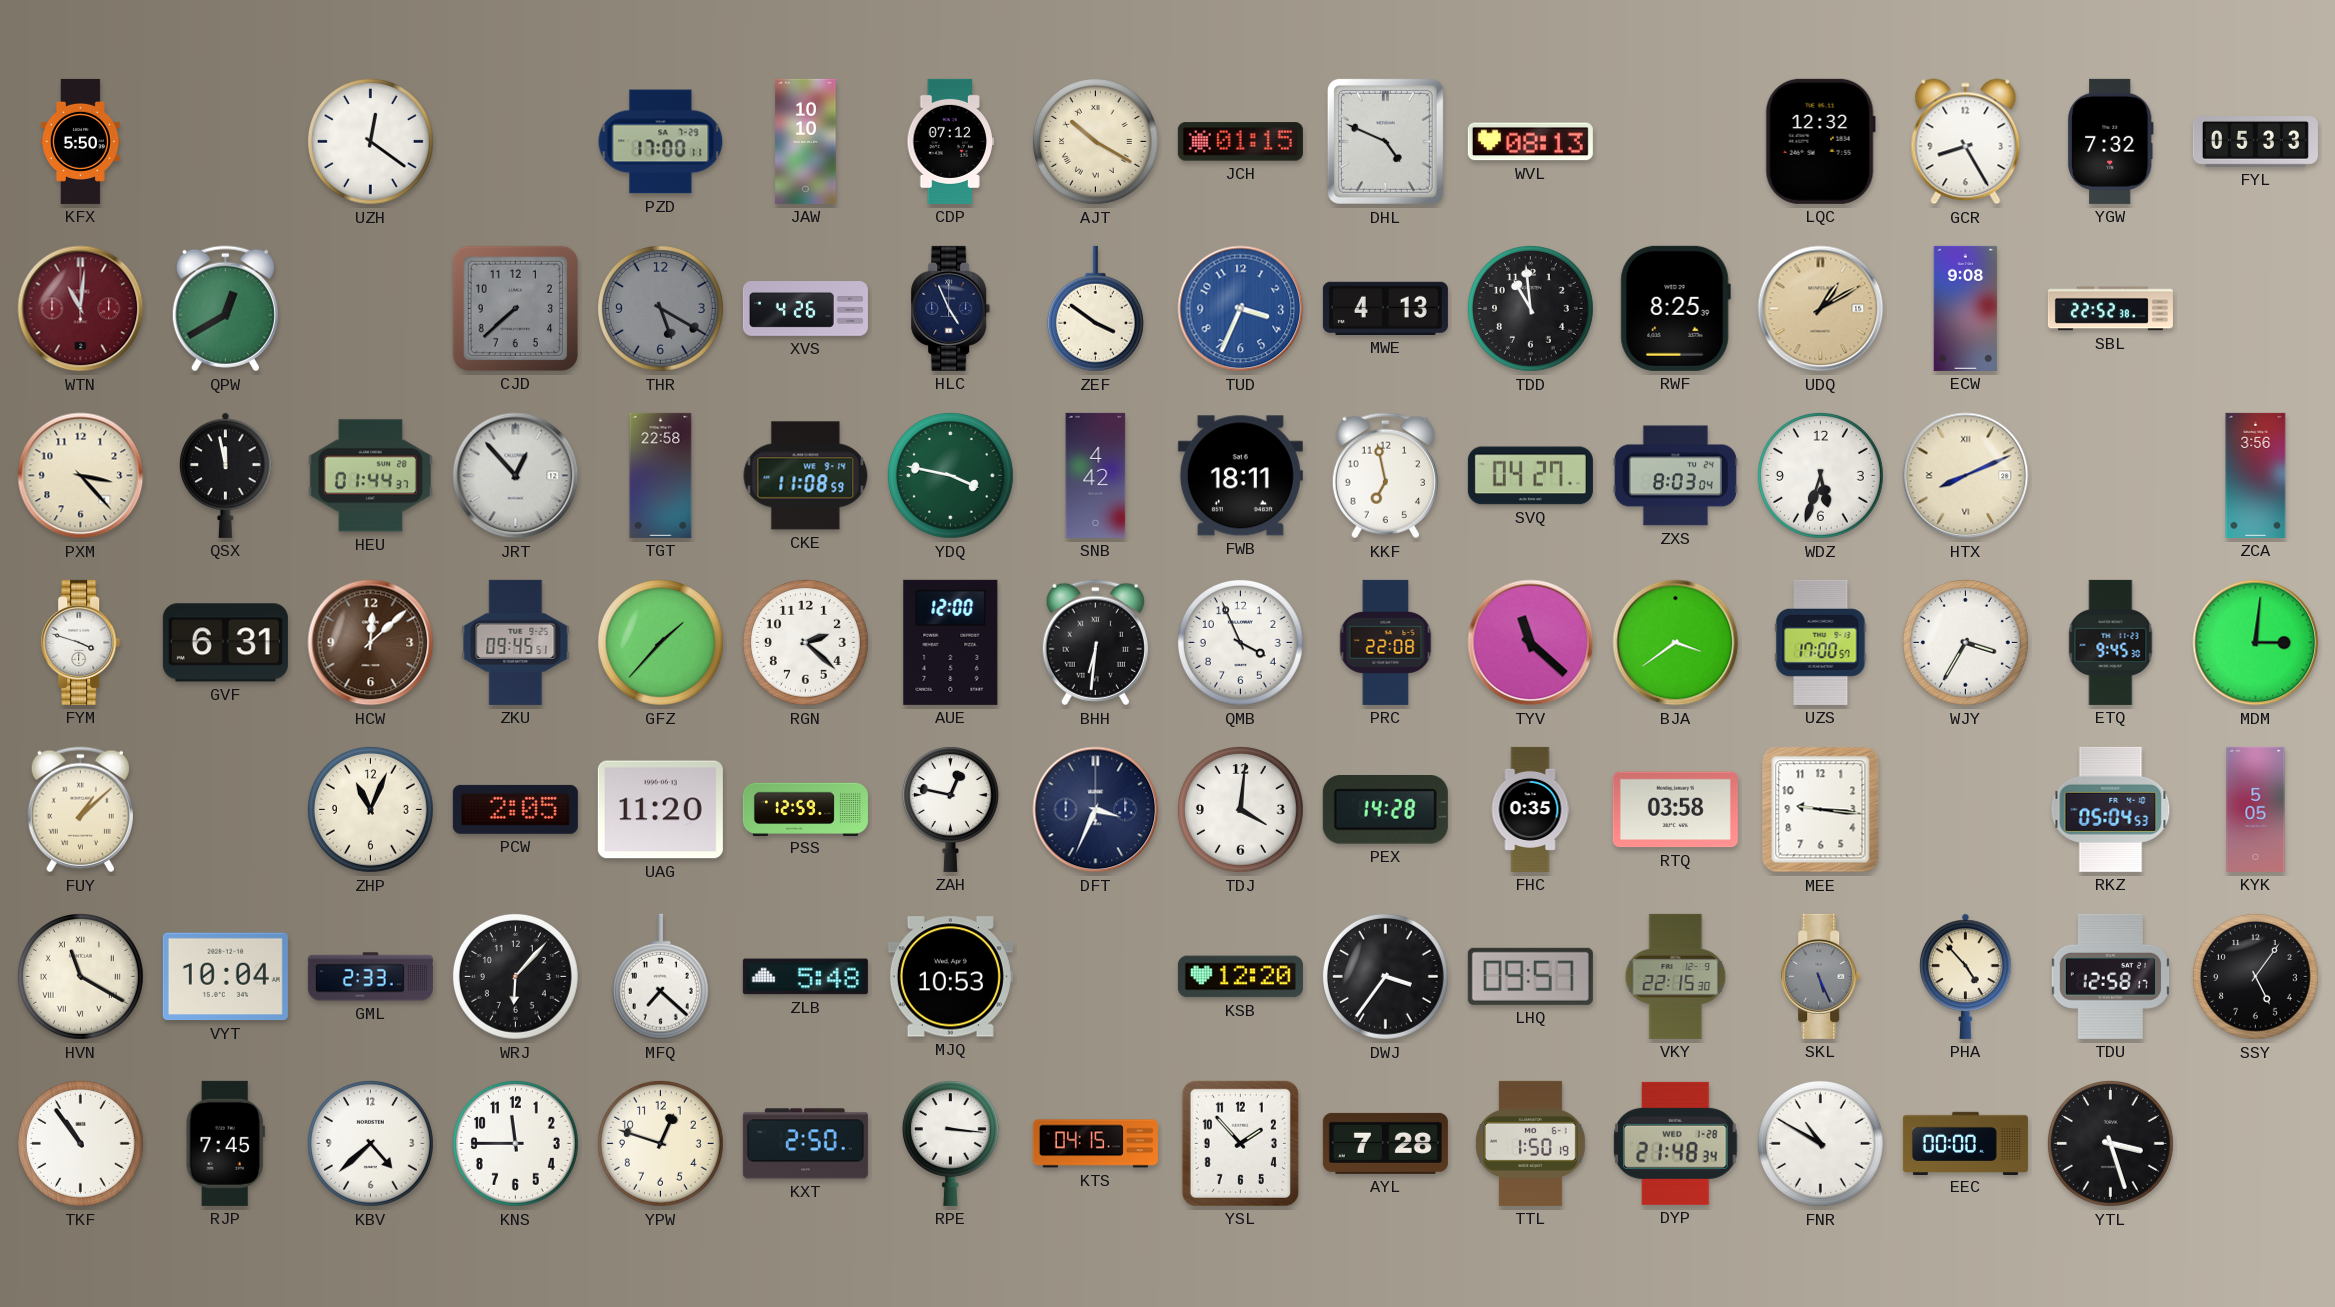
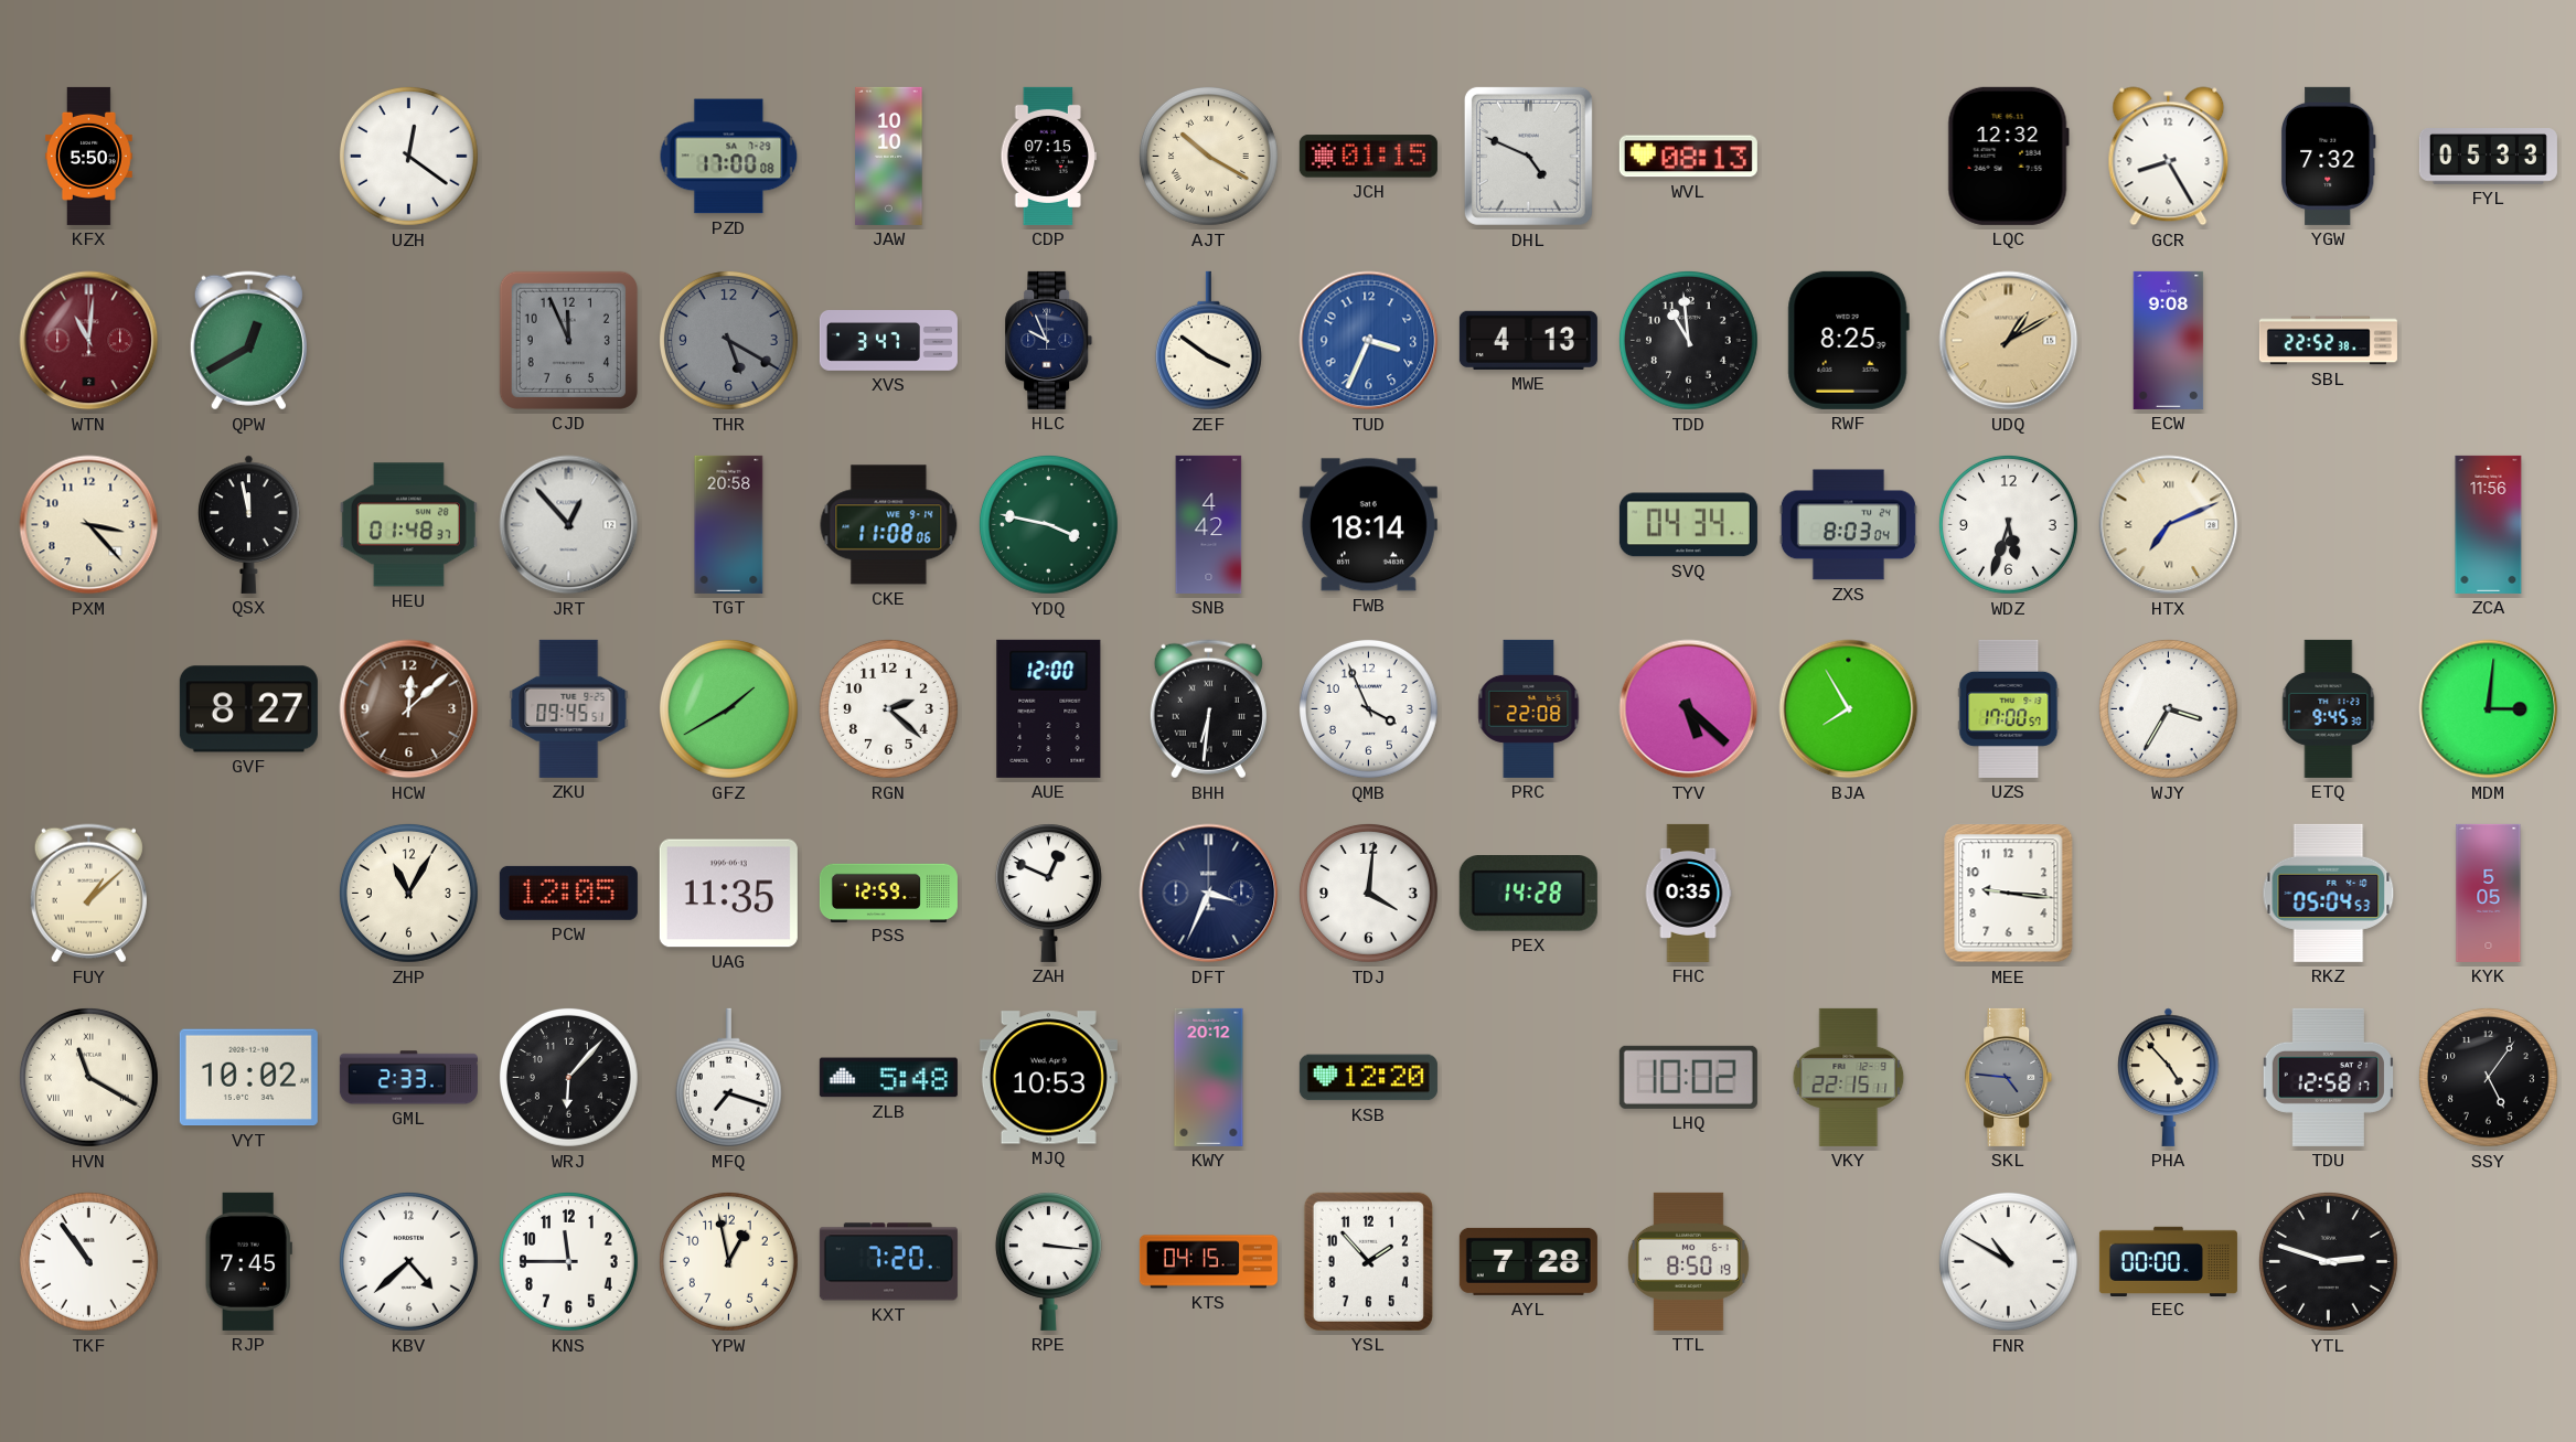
PZD: 17:00:11 -> 17:00:08
CDP: 07:12 -> 07:15
CJD: 7:38 -> 11:56
XVS: 4:26 -> 3:47
HLC: 4:56 -> 9:56
HEU: 01:44 -> 01:48
TGT: 22:58 -> 20:58
CKE: 11:08:59 -> 11:08:06
FWB: 18:11 -> 18:14
KKF: 6:58 -> none
SVQ: 04:27 -> 04:34
HTX: 8:11 -> 7:11
ZCA: 3:56 -> 11:56
FYM: 3:48 -> none
GVF: 6:31 -> 8:27
GFZ: 1:37 -> 1:40
TYV: 11:22 -> 5:22
BJA: 3:39 -> 7:55
ZHP: 11:04 -> 11:05
PCW: 2:05 -> 12:05
UAG: 11:20 -> 11:35
ZAH: 12:47 -> 12:49
RTQ: 03:58 -> none
VYT: 10:04 -> 10:02
MFQ: 7:22 -> 7:18
KWY: none -> 20:12
DWJ: 3:36 -> none
LHQ: 09:57 -> 10:02
VKY: 22:15:30 -> 22:15:11
SKL: 5:26 -> 4:46
YPW: 12:48 -> 12:58
KXT: 2:50 -> 7:20
TTL: 1:50 -> 8:50
DYP: 21:48 -> none
YTL: 3:27 -> 2:48
